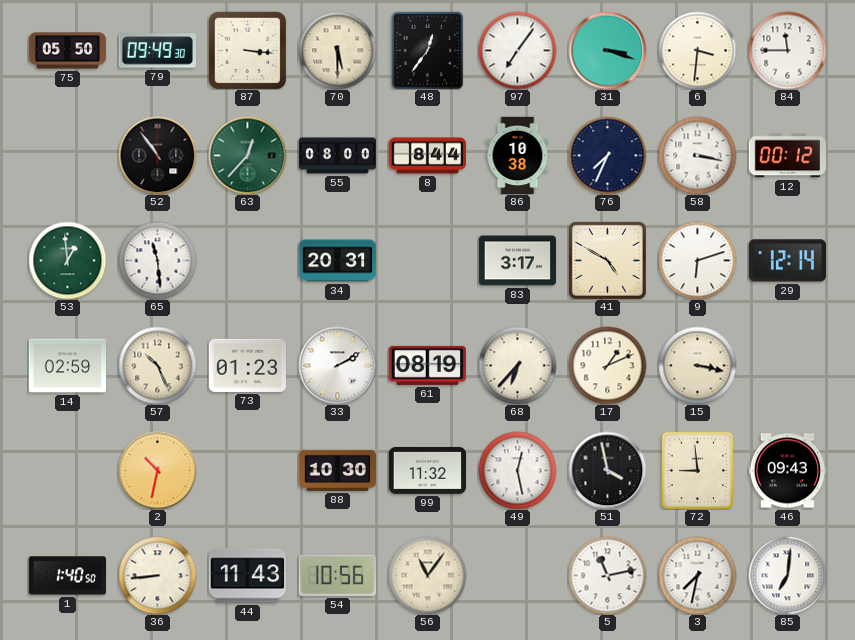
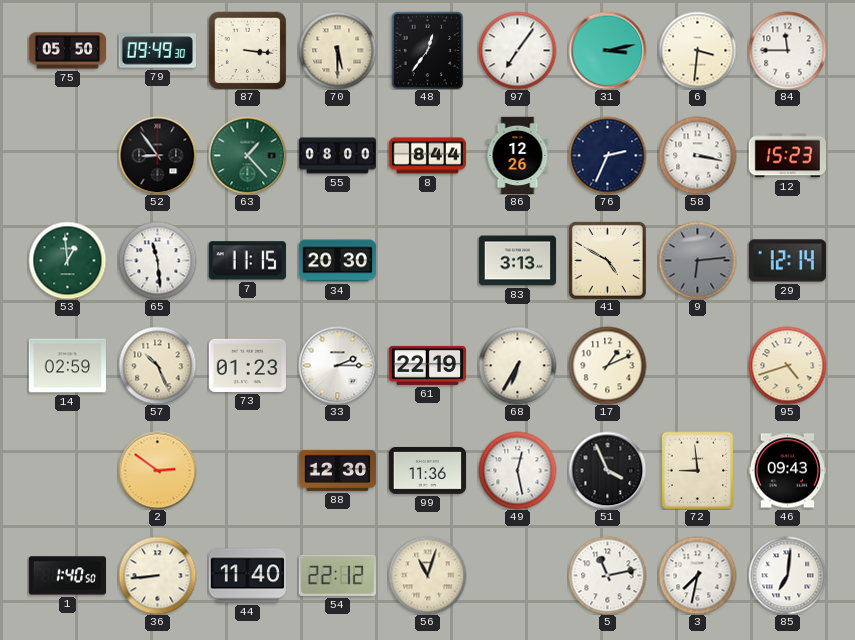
31: 3:18 -> 3:13
52: 10:54 -> 8:54
63: 12:37 -> 1:23
86: 10:38 -> 12:26
76: 7:34 -> 2:34
12: 00:12 -> 15:23
7: none -> 11:15
34: 20:31 -> 20:30
83: 3:17 -> 3:13
9: 6:12 -> 6:14
9 dial: white -> grey
33: 2:10 -> 2:15
61: 08:19 -> 22:19
68: 6:37 -> 6:35
15: 3:17 -> none
95: none -> 4:42
2: 10:32 -> 2:51
88: 10:30 -> 12:30
99: 11:32 -> 11:36
51: 3:58 -> 3:56
44: 11:43 -> 11:40
54: 10:56 -> 22:12
56: 11:06 -> 11:03
